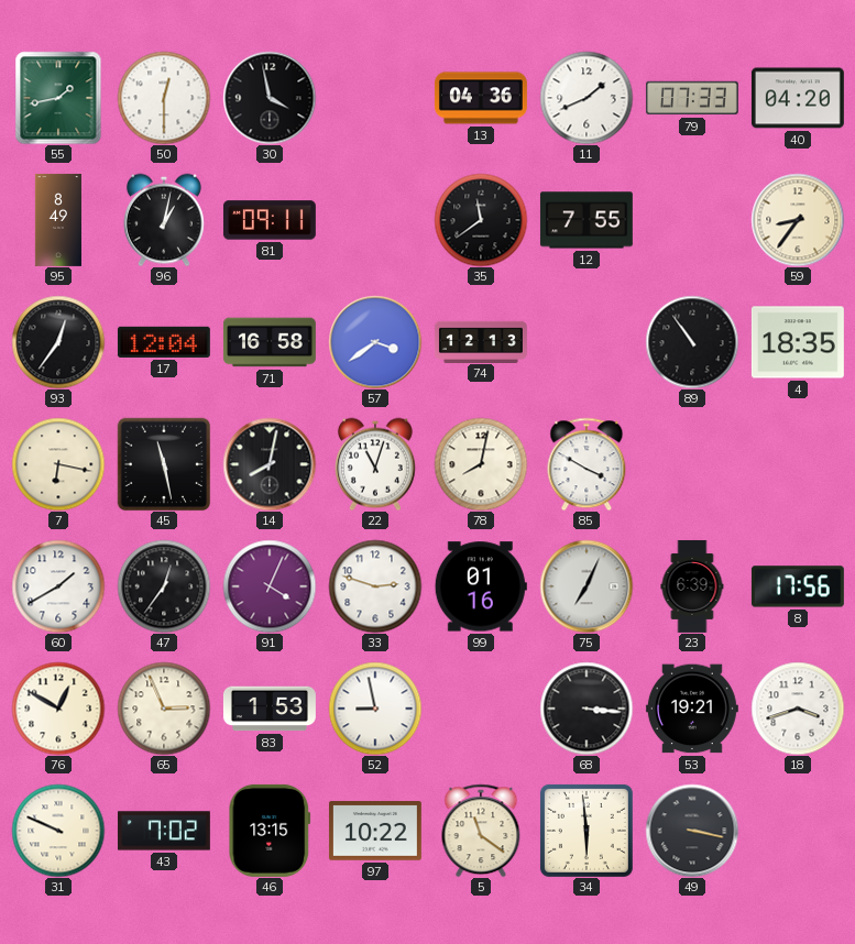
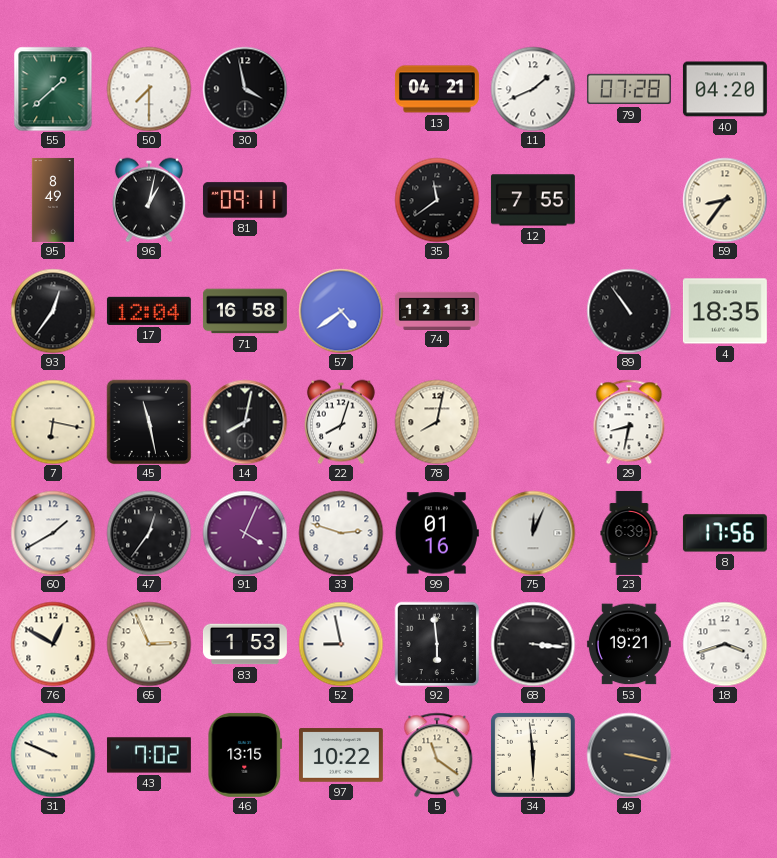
55: 1:43 -> 1:38
50: 12:30 -> 7:30
13: 04:36 -> 04:21
79: 07:33 -> 07:28
57: 3:39 -> 4:39
22: 11:03 -> 8:03
85: 3:50 -> none
29: none -> 8:32
75: 7:04 -> 12:04
92: none -> 5:59
